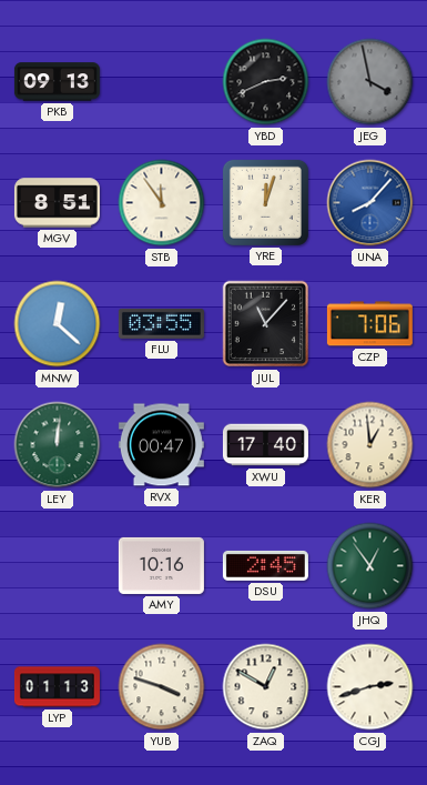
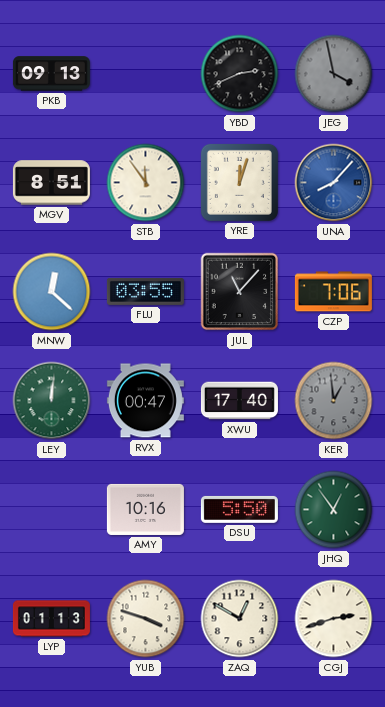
KER dial: cream -> grey
DSU: 2:45 -> 5:50
